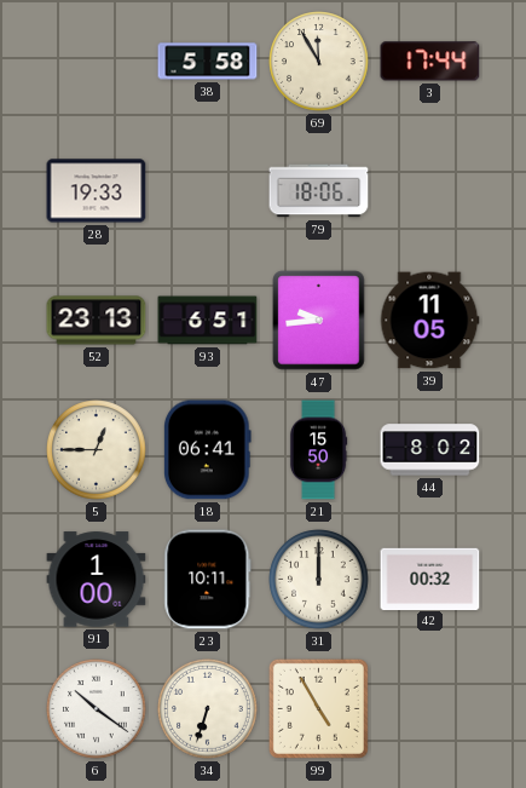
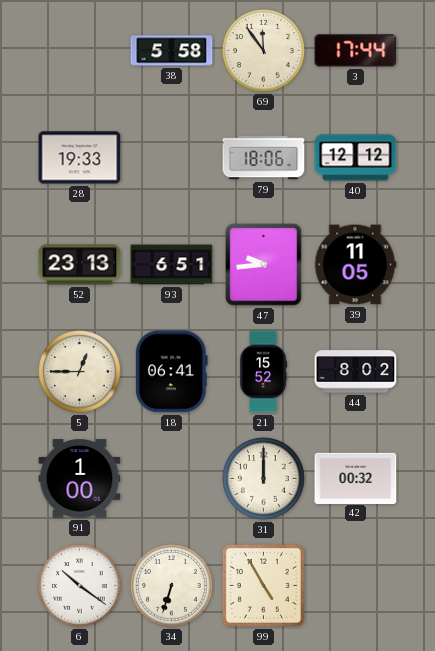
69: 11:55 -> 11:54
40: none -> 12:12
21: 15:50 -> 15:52
23: 10:11 -> none
